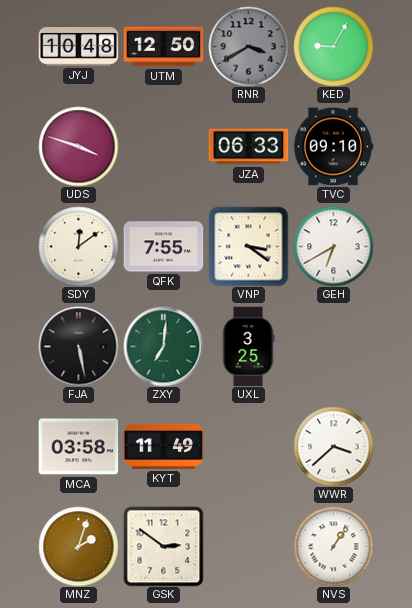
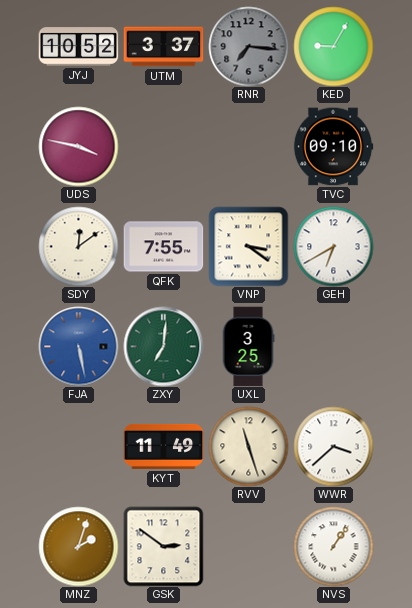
JYJ: 10:48 -> 10:52
UTM: 12:50 -> 3:37
RNR: 3:40 -> 7:16
UDS: 3:48 -> 3:47
JZA: 06:33 -> none
FJA dial: black -> blue
MCA: 03:58 -> none
RVV: none -> 11:27
